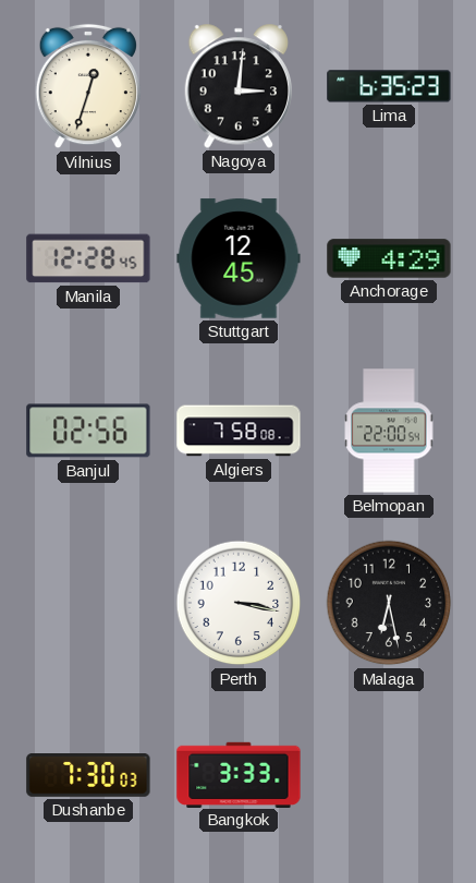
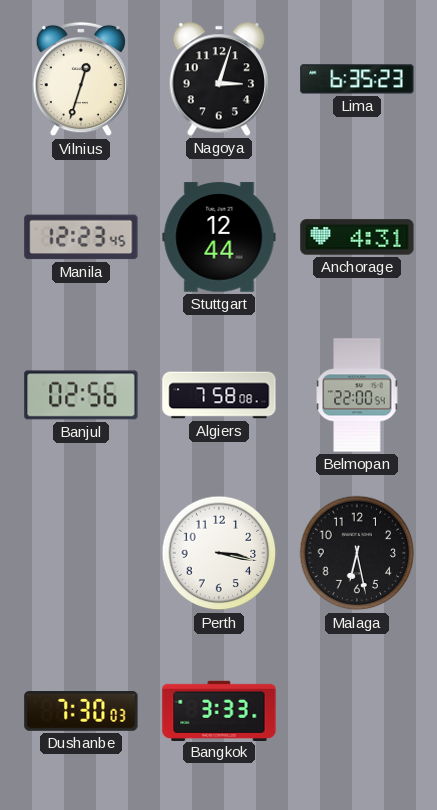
Nagoya: 3:01 -> 3:03
Manila: 12:28 -> 12:23
Stuttgart: 12:45 -> 12:44
Anchorage: 4:29 -> 4:31
